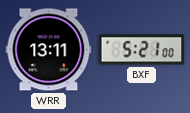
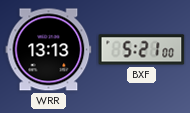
WRR: 13:11 -> 13:13
